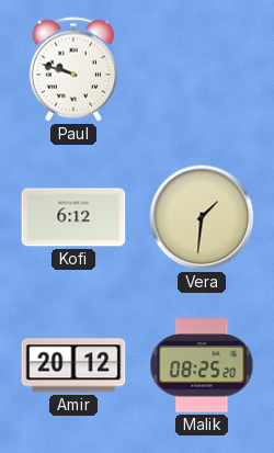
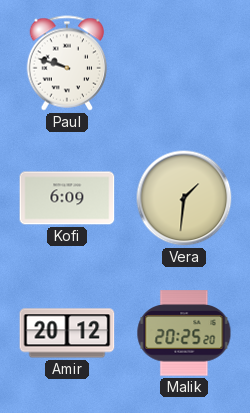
Kofi: 6:12 -> 6:09
Malik: 08:25 -> 20:25
